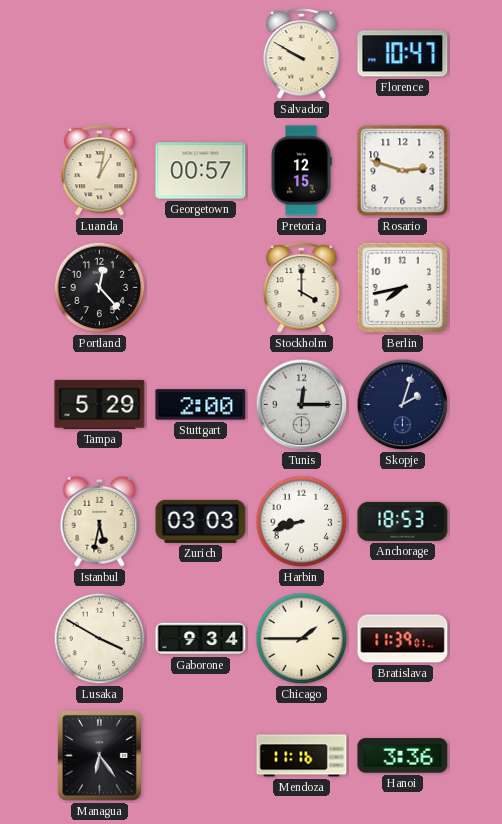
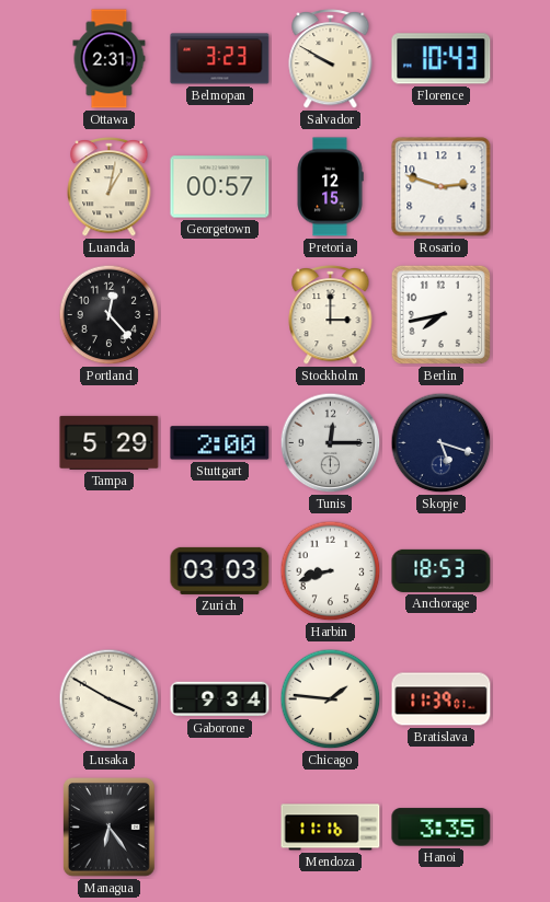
Ottawa: none -> 2:31
Belmopan: none -> 3:23
Florence: 10:47 -> 10:43
Stockholm: 4:00 -> 3:00
Skopje: 2:03 -> 5:18
Istanbul: 5:32 -> none
Chicago: 1:45 -> 1:46
Hanoi: 3:36 -> 3:35
